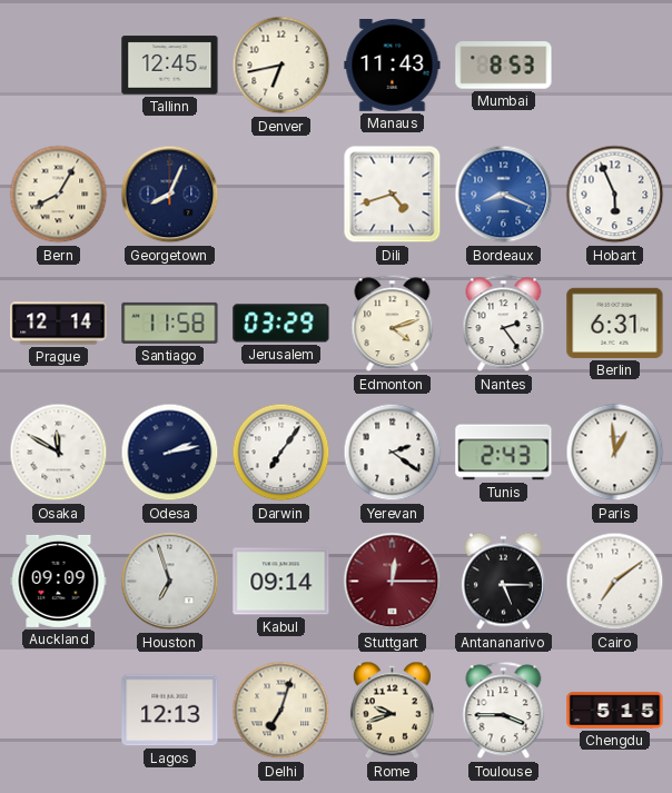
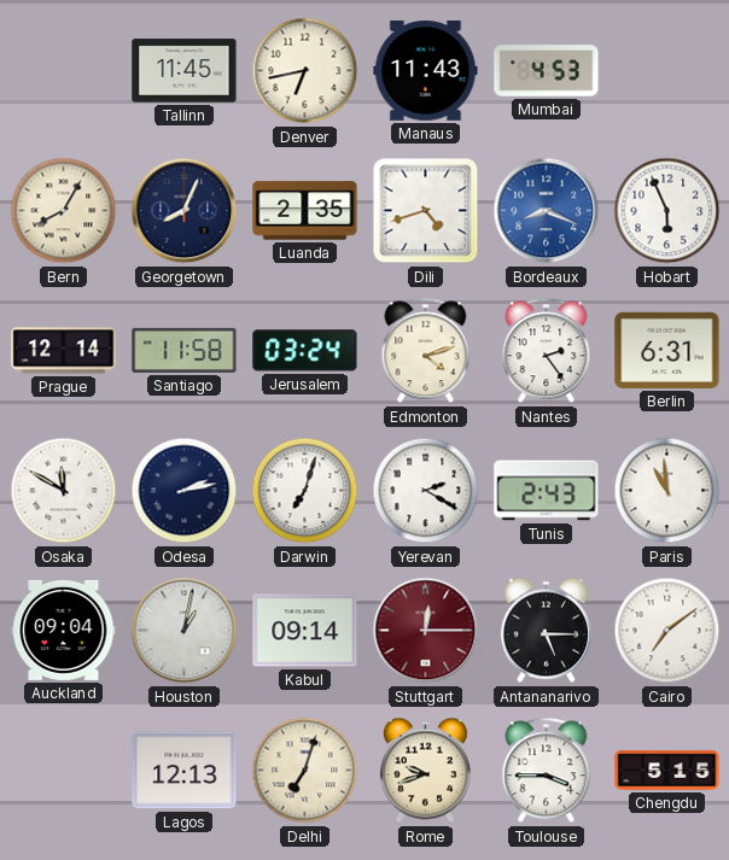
Tallinn: 12:45 -> 11:45
Mumbai: 8:53 -> 4:53
Luanda: none -> 2:35
Jerusalem: 03:29 -> 03:24
Darwin: 7:06 -> 7:03
Yerevan: 2:21 -> 2:20
Paris: 12:59 -> 10:59
Auckland: 09:09 -> 09:04
Houston: 6:57 -> 1:02
